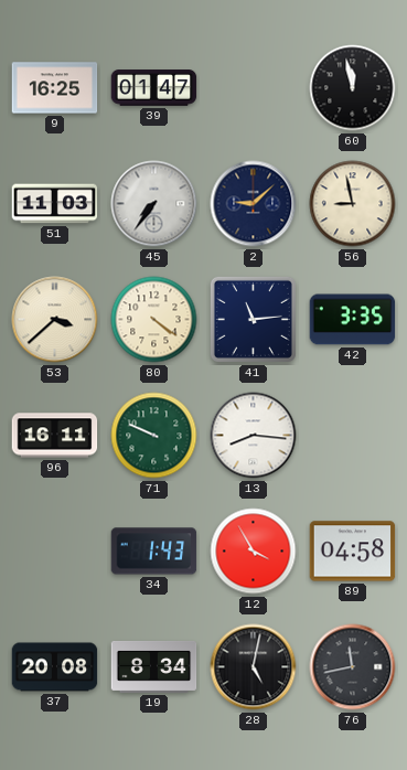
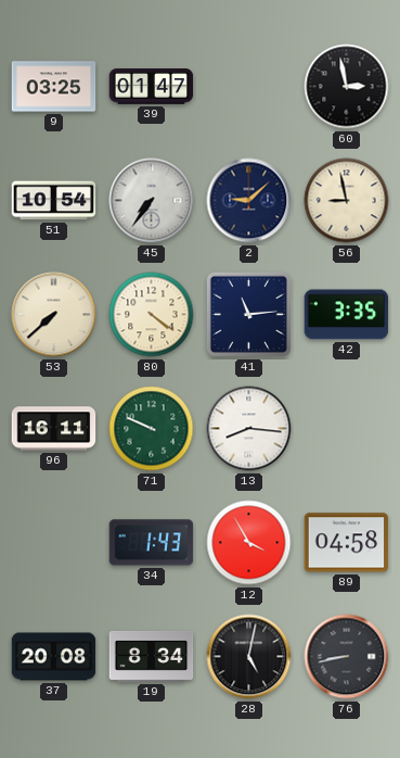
9: 16:25 -> 03:25
60: 11:58 -> 2:58
51: 11:03 -> 10:54
53: 3:38 -> 7:38
76: 11:43 -> 8:43
